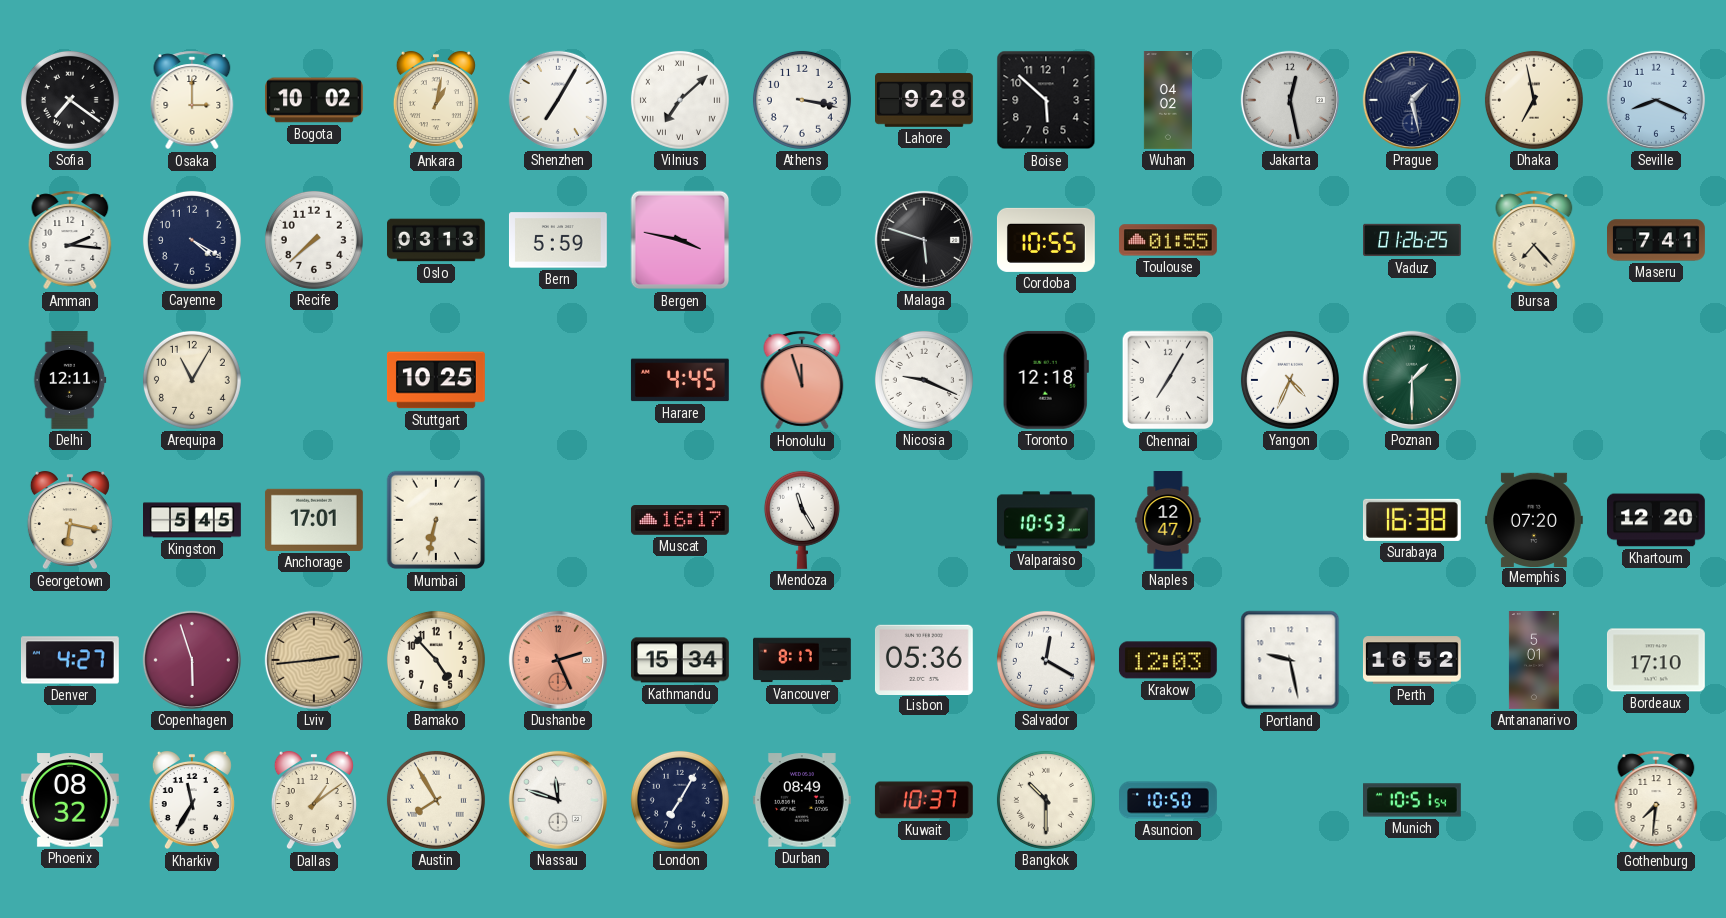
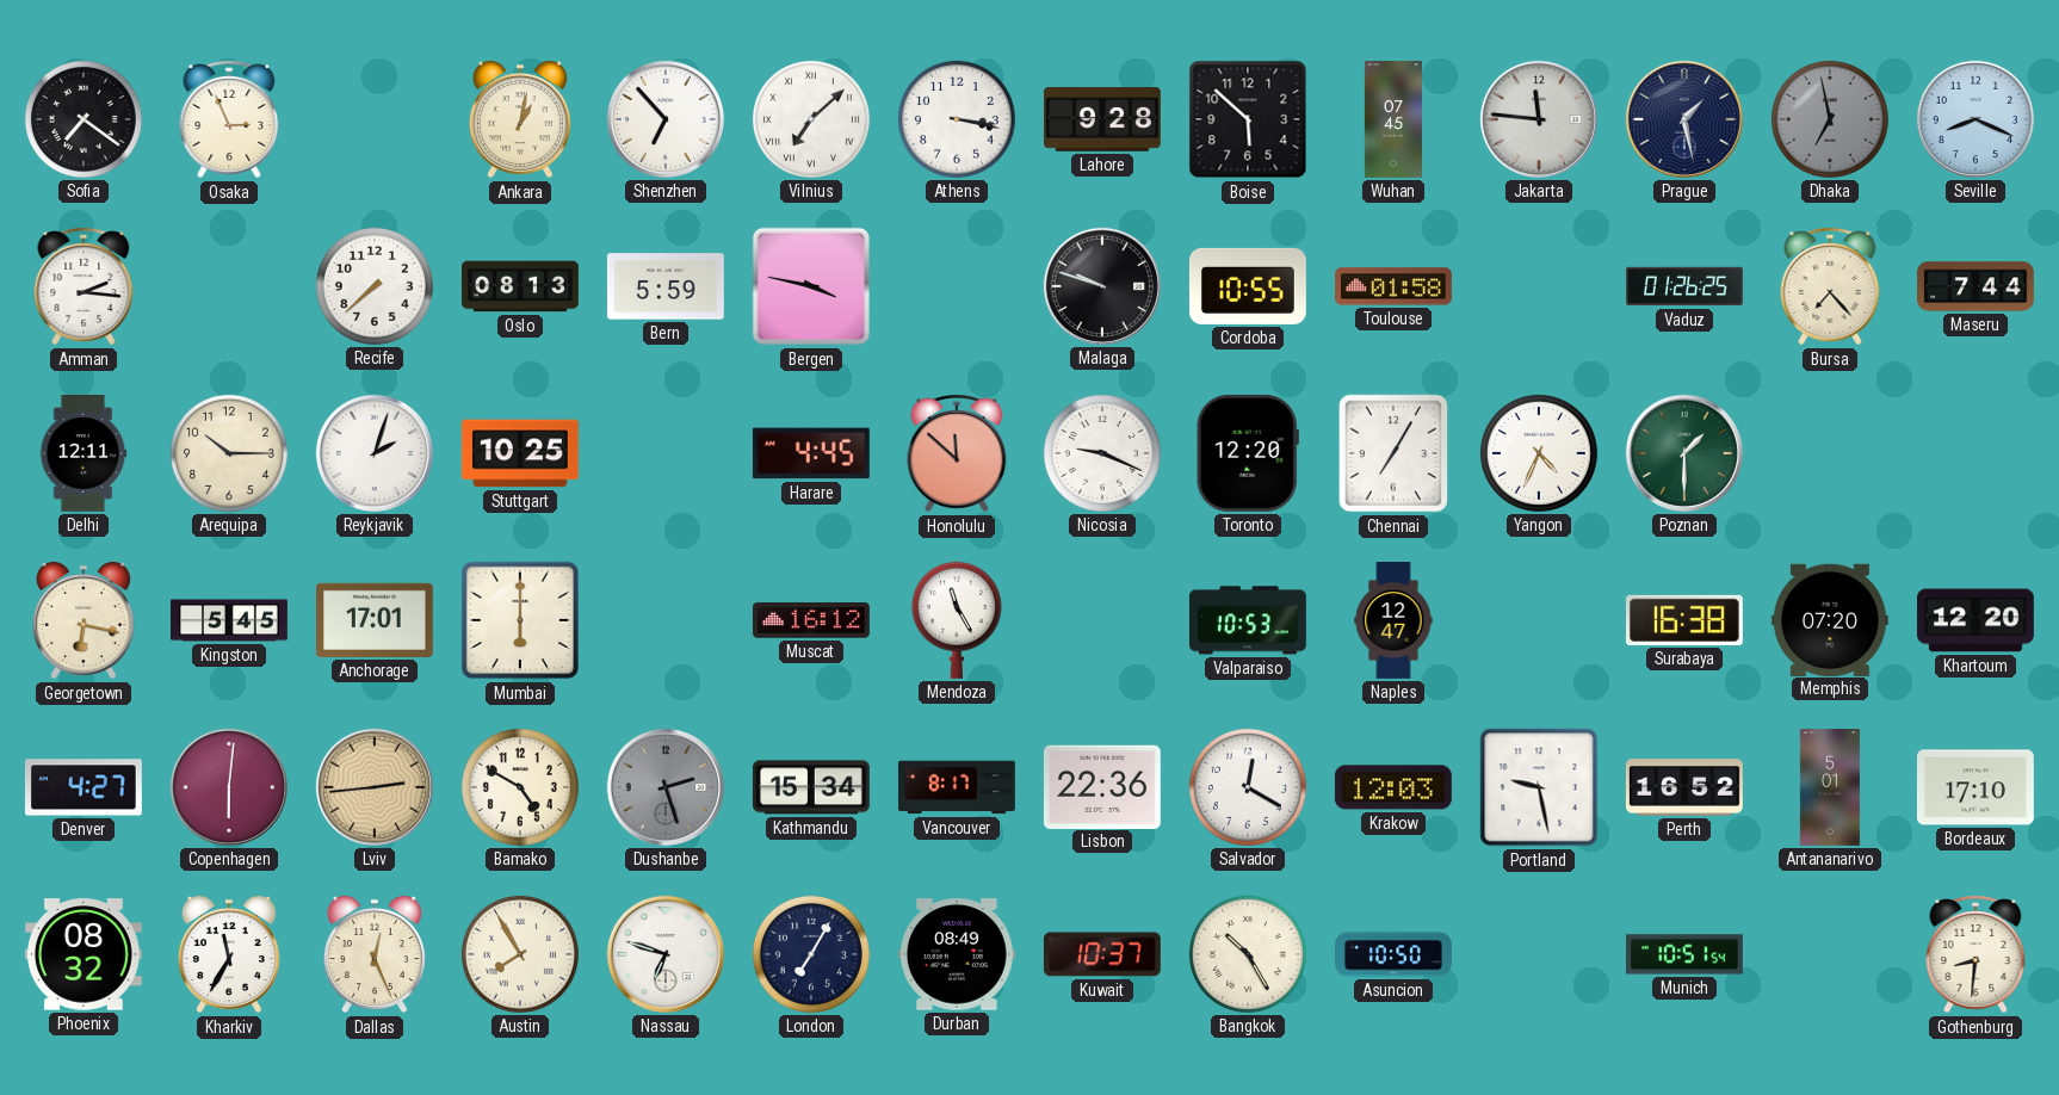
Osaka: 3:00 -> 2:56
Bogota: 10:02 -> none
Shenzhen: 7:05 -> 6:53
Wuhan: 04:02 -> 07:45
Jakarta: 12:28 -> 11:46
Dhaka dial: cream -> grey
Cayenne: 4:20 -> none
Oslo: 03:13 -> 08:13
Malaga: 5:48 -> 9:48
Toulouse: 01:55 -> 01:58
Maseru: 7:41 -> 7:44
Arequipa: 11:05 -> 10:15
Reykjavik: none -> 2:03
Honolulu: 11:57 -> 11:52
Toronto: 12:18 -> 12:20
Mumbai: 6:32 -> 6:00
Muscat: 16:17 -> 16:12
Copenhagen: 5:57 -> 6:01
Bamako: 4:53 -> 4:50
Dushanbe: 2:26 -> 2:27
Dushanbe dial: salmon -> grey
Lisbon: 05:36 -> 22:36
Dallas: 1:09 -> 12:26
Nassau: 11:48 -> 6:48
Bangkok: 10:30 -> 10:25
Gothenburg: 7:31 -> 8:31
